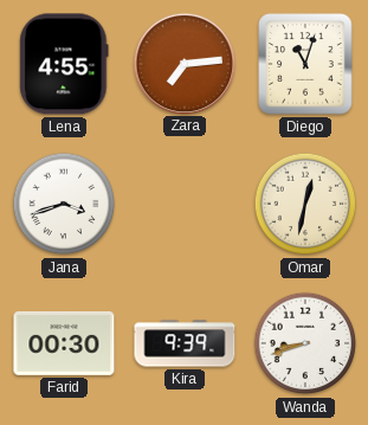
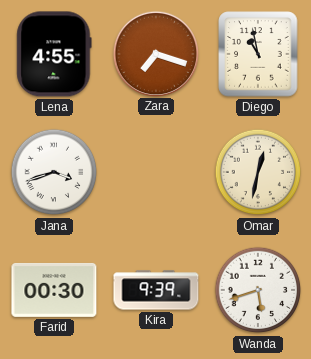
Zara: 7:14 -> 7:18
Diego: 11:03 -> 10:58
Wanda: 8:42 -> 5:42
